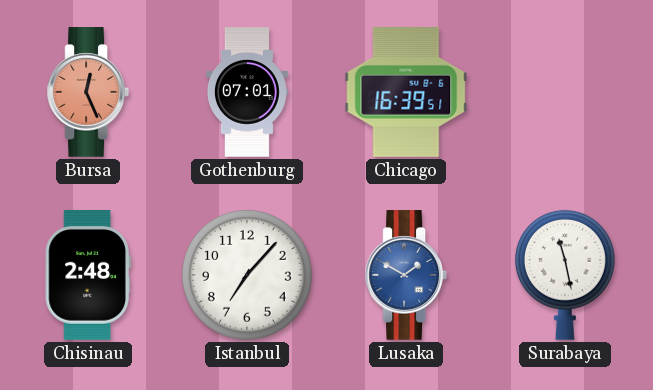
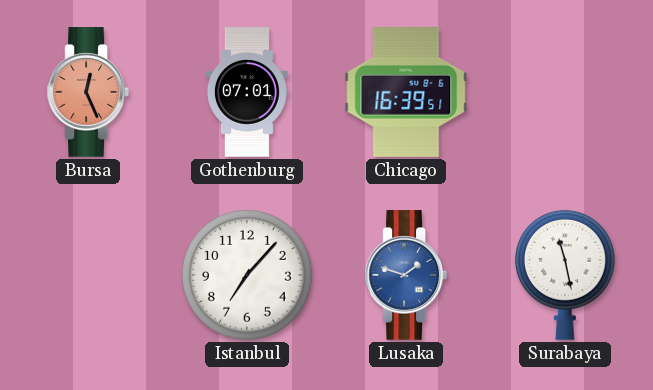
Chisinau: 2:48 -> none
Lusaka: 1:50 -> 1:48
